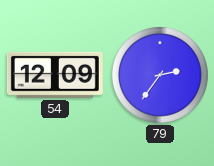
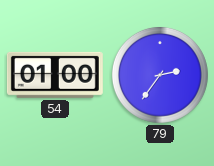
54: 12:09 -> 01:00
